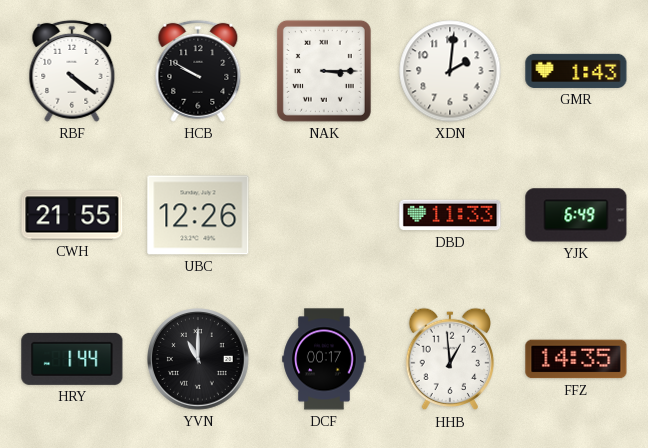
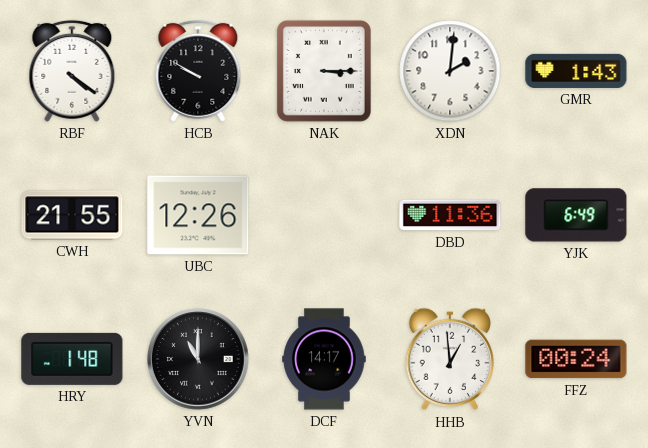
DBD: 11:33 -> 11:36
HRY: 1:44 -> 1:48
DCF: 00:17 -> 14:17
FFZ: 14:35 -> 00:24
